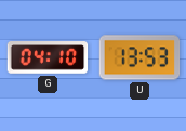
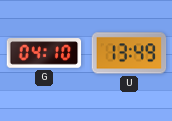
U: 13:53 -> 13:49
